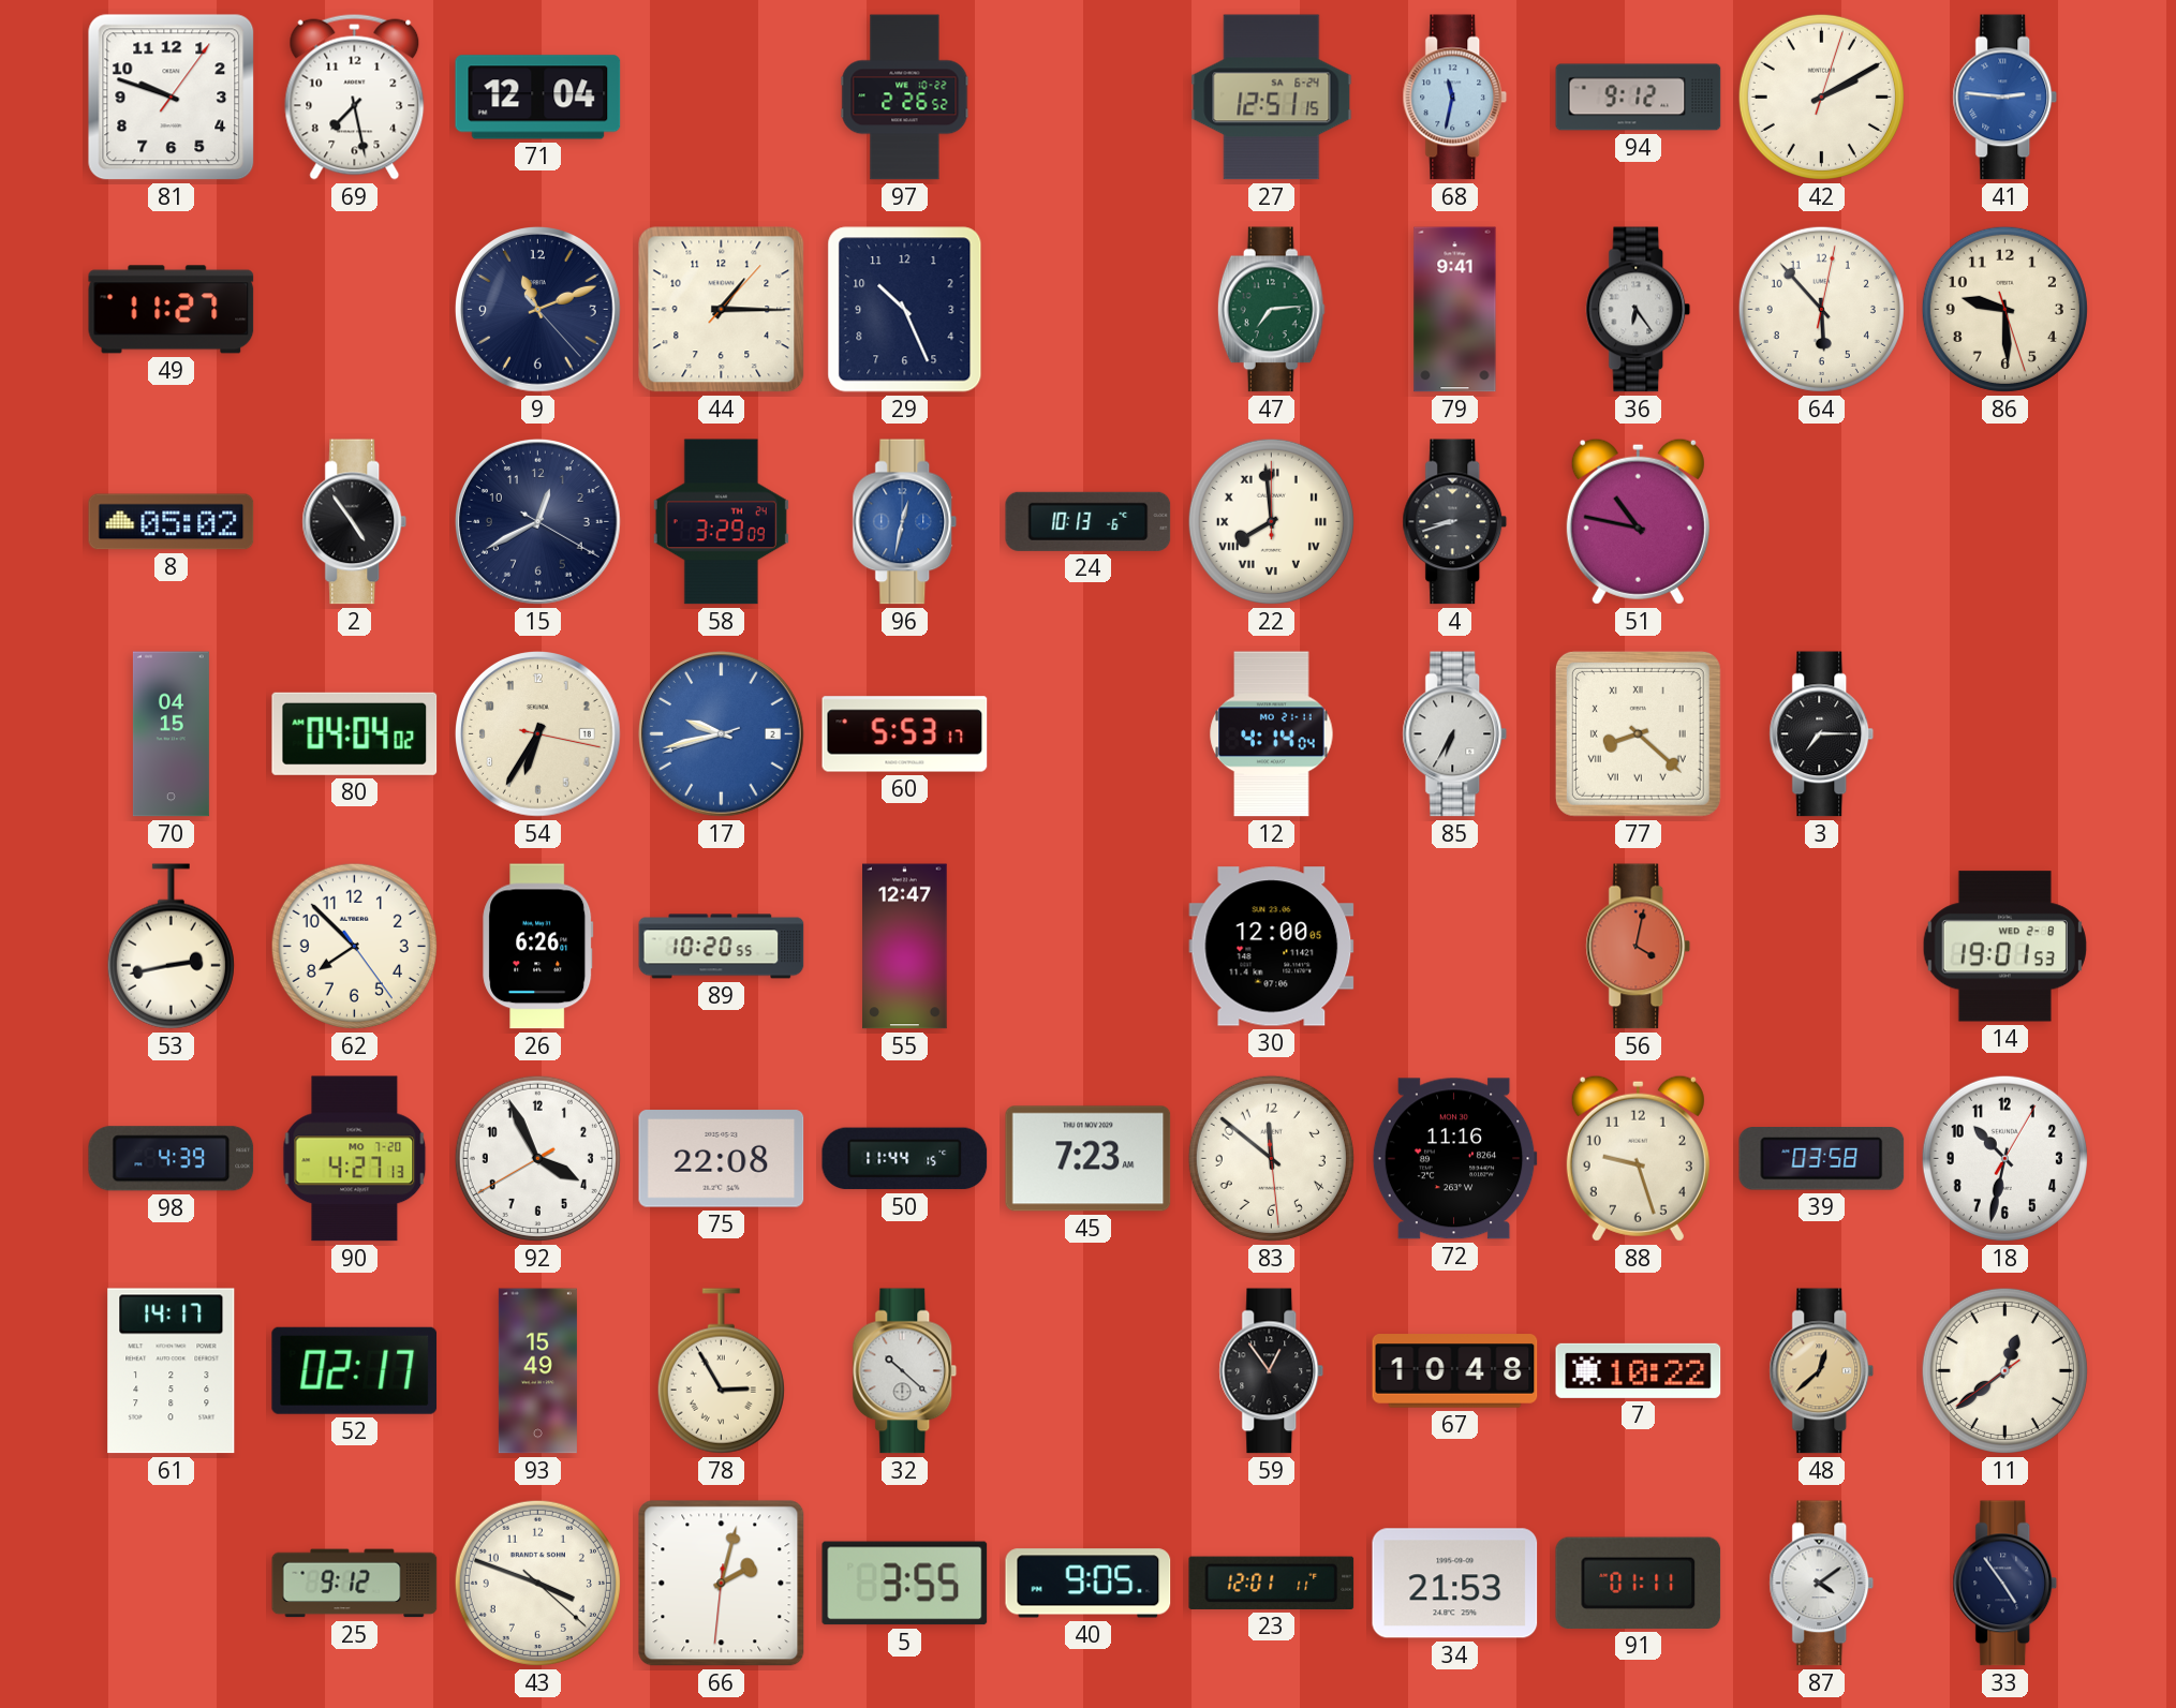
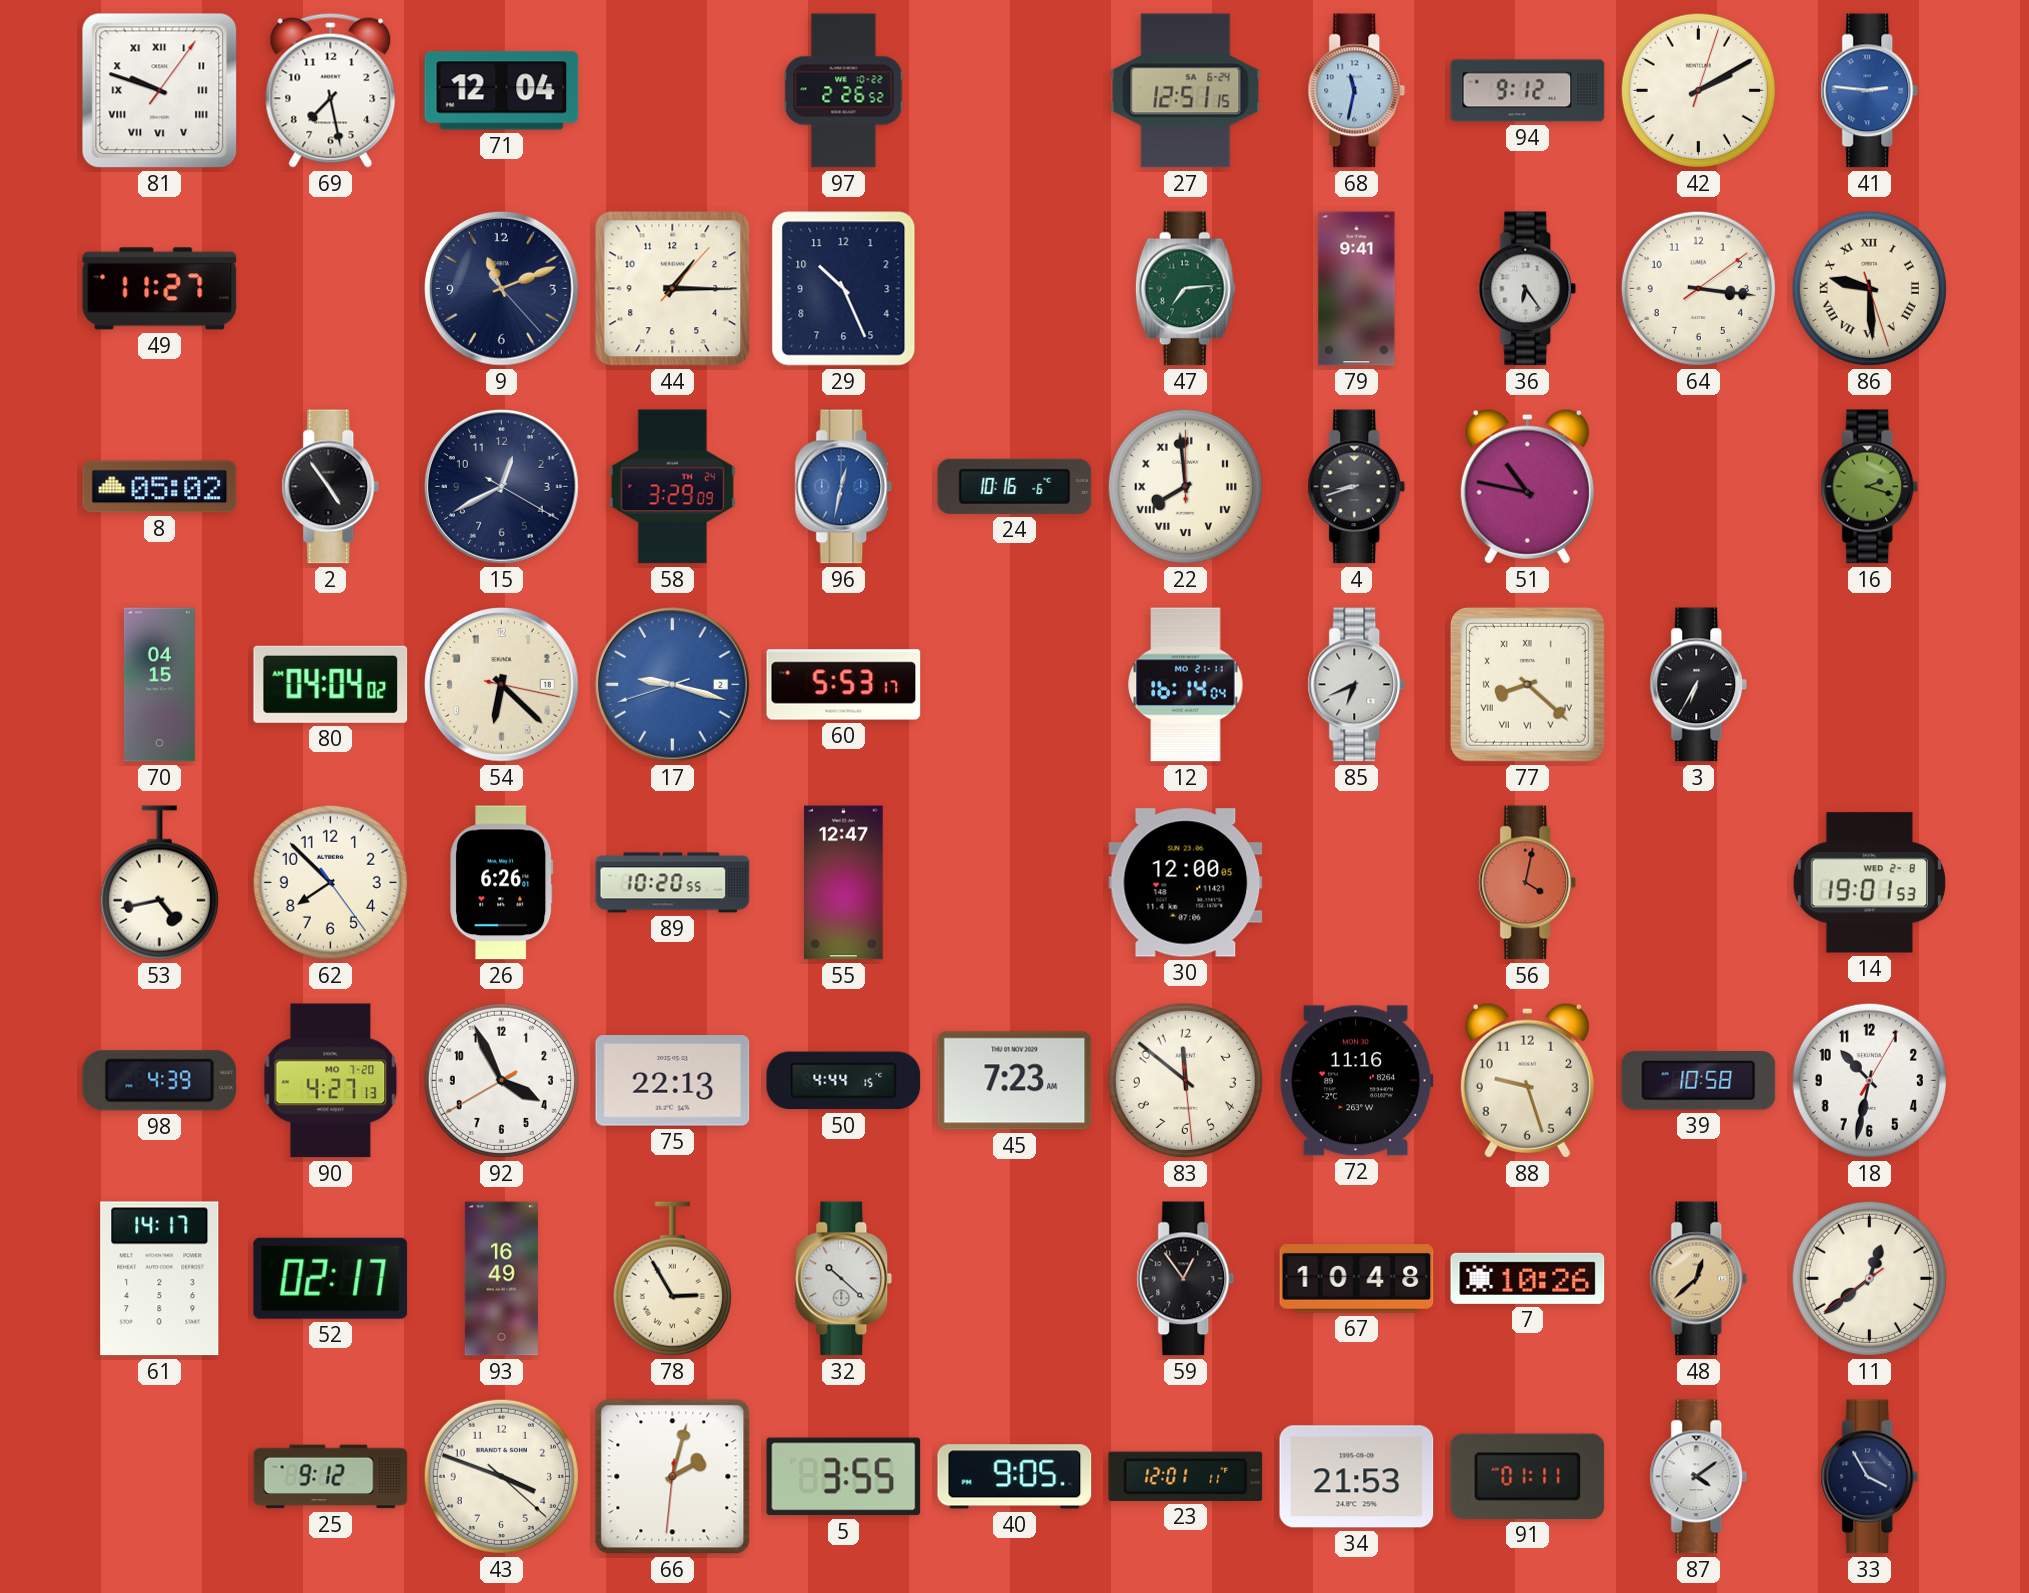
81 numerals: Arabic -> Roman
64: 5:53 -> 3:16
86 numerals: Arabic -> Roman
24: 10:13 -> 10:16
16: none -> 2:18
54: 6:35 -> 6:22
17: 9:42 -> 9:17
12: 4:14 -> 16:14
85: 6:35 -> 6:41
3: 7:15 -> 6:35
53: 2:43 -> 4:43
75: 22:08 -> 22:13
50: 11:44 -> 4:44
39: 03:58 -> 10:58
93: 15:49 -> 16:49
7: 10:22 -> 10:26
33: 4:54 -> 3:55
